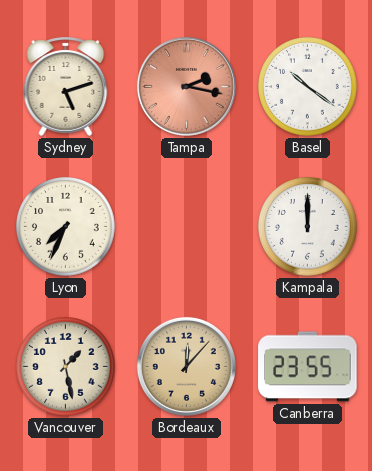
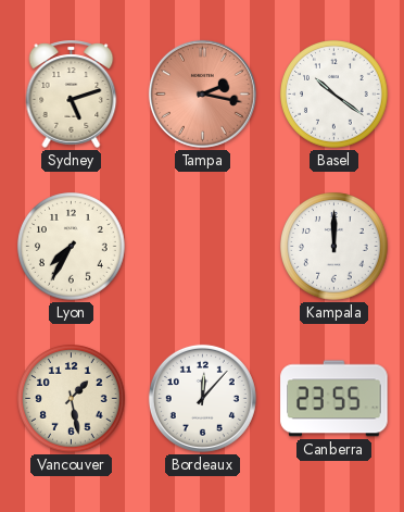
Lyon: 7:34 -> 7:35
Bordeaux dial: champagne -> white
